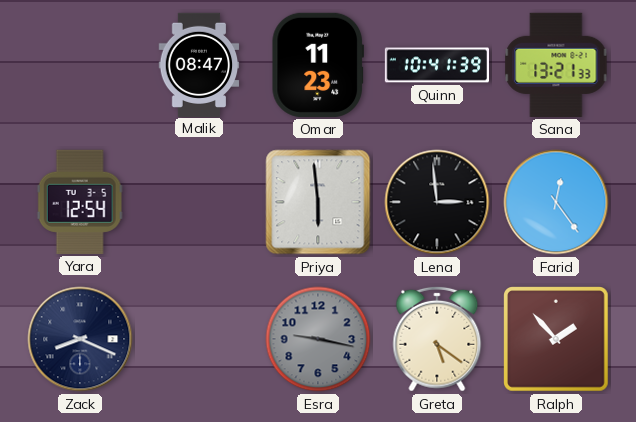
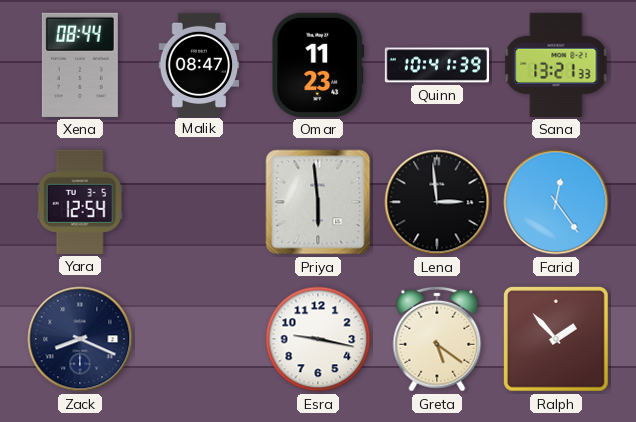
Xena: none -> 08:44
Esra dial: grey -> white
